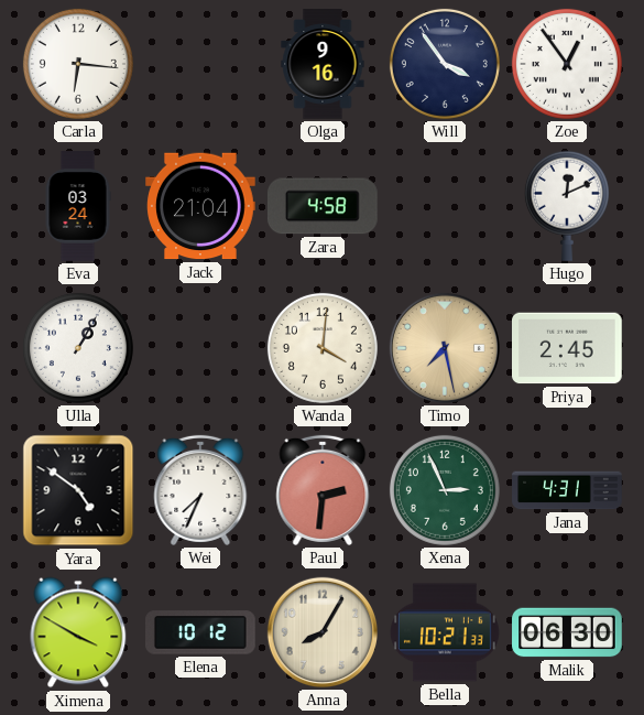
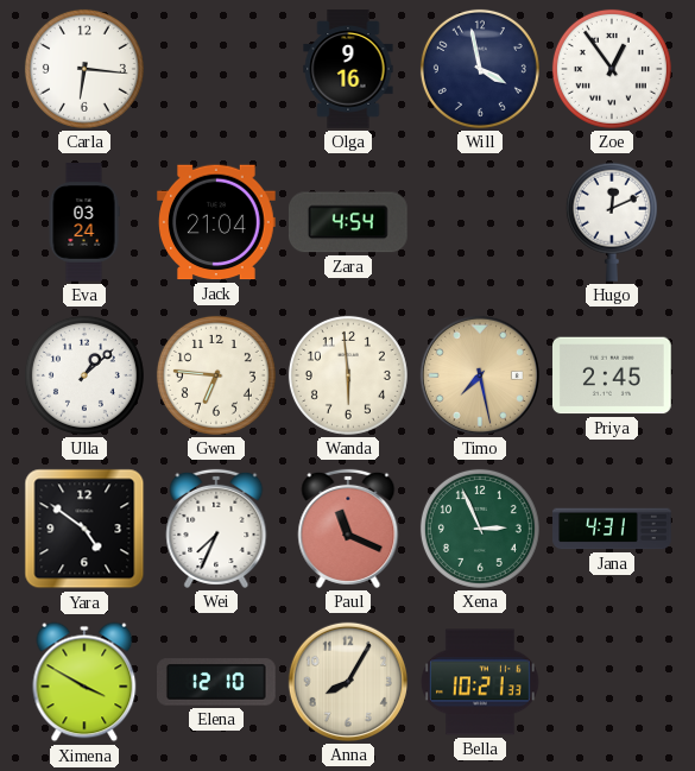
Will: 3:54 -> 3:58
Zara: 4:58 -> 4:54
Ulla: 1:05 -> 1:08
Gwen: none -> 6:46
Wanda: 4:01 -> 5:59
Paul: 2:31 -> 11:19
Elena: 10:12 -> 12:10
Malik: 06:30 -> none
